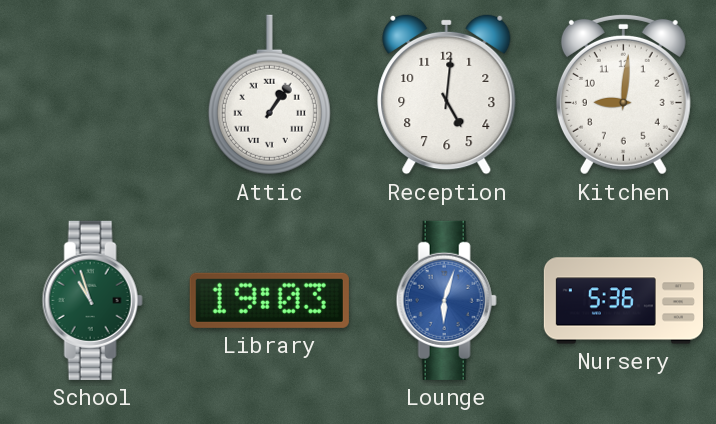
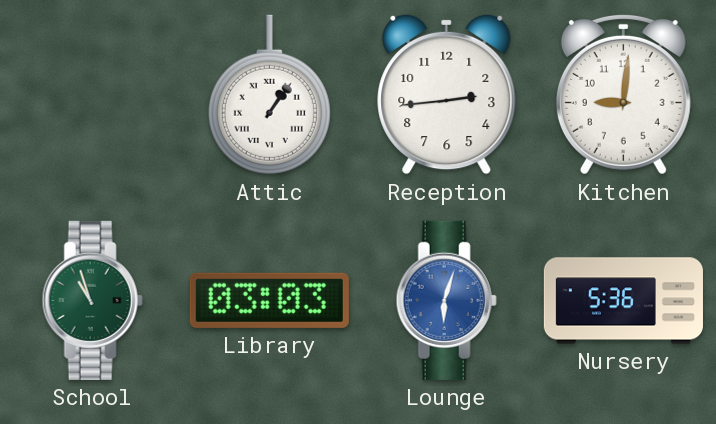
Reception: 5:01 -> 2:44
Library: 19:03 -> 03:03
